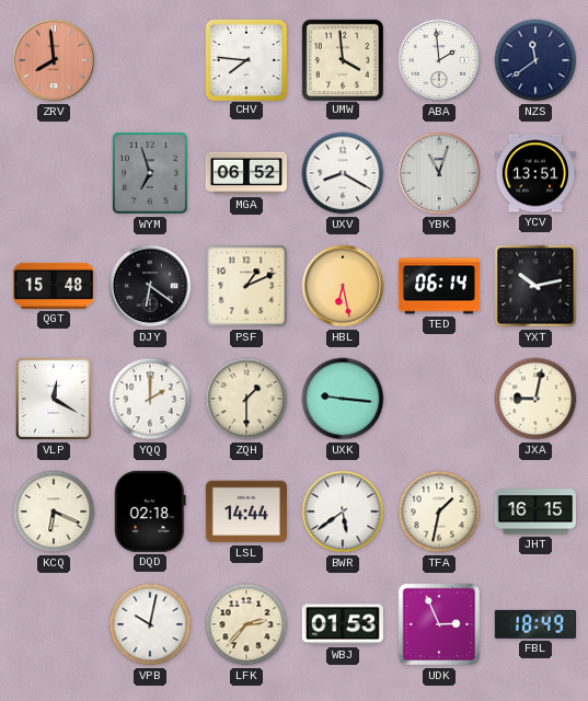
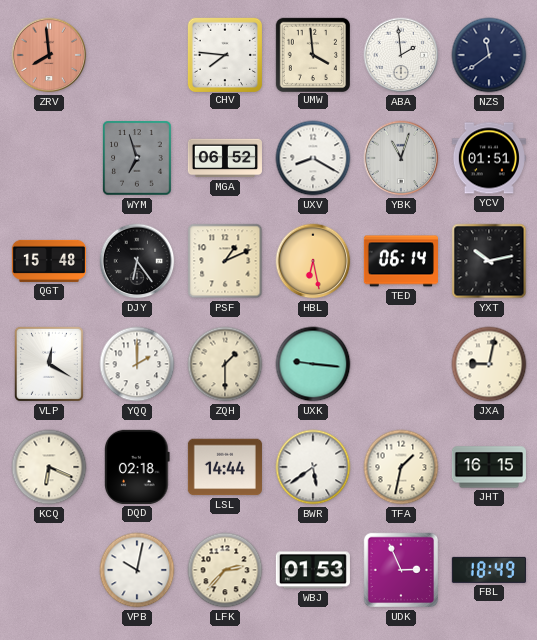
YCV: 13:51 -> 01:51
DJY: 6:21 -> 6:24
